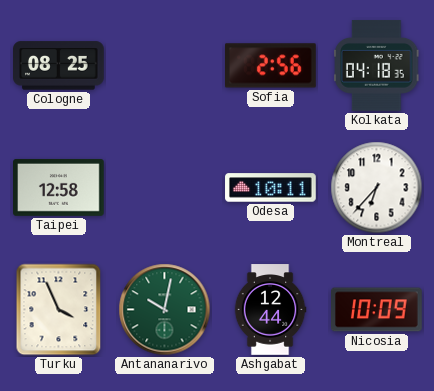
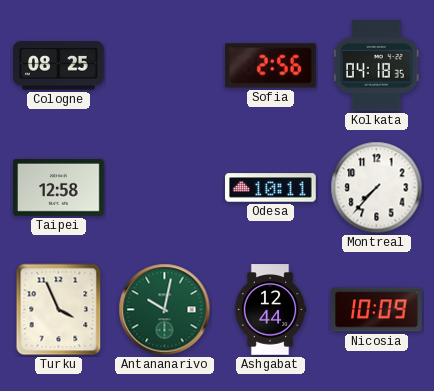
Montreal: 6:37 -> 7:37
